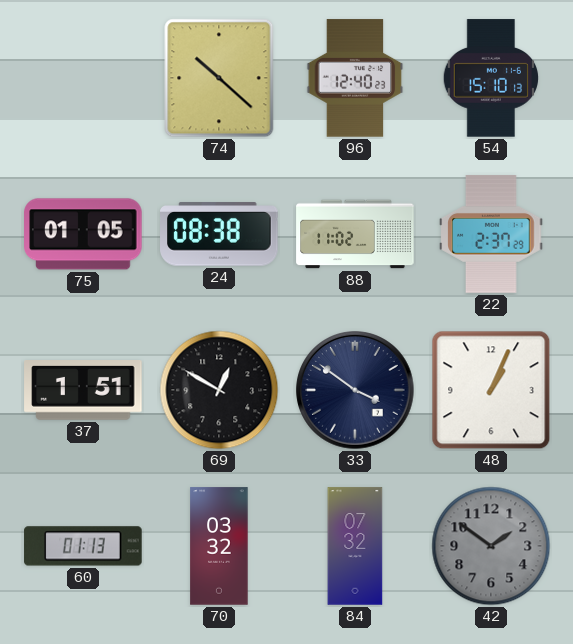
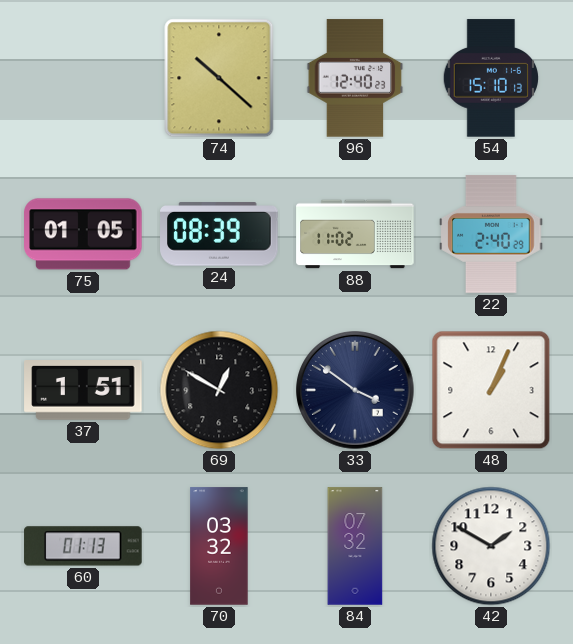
24: 08:38 -> 08:39
22: 2:37 -> 2:40
42: 1:51 -> 1:50
42 dial: grey -> white
